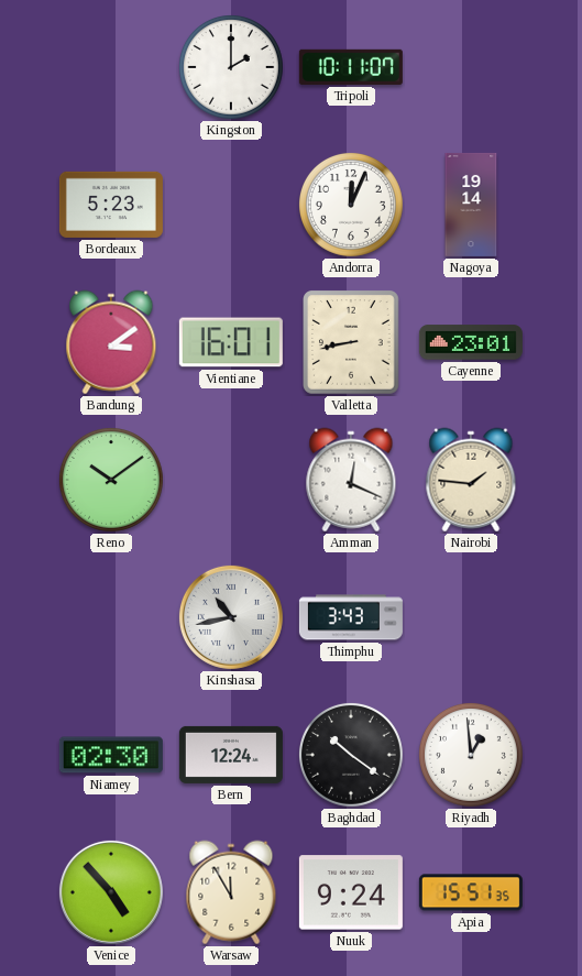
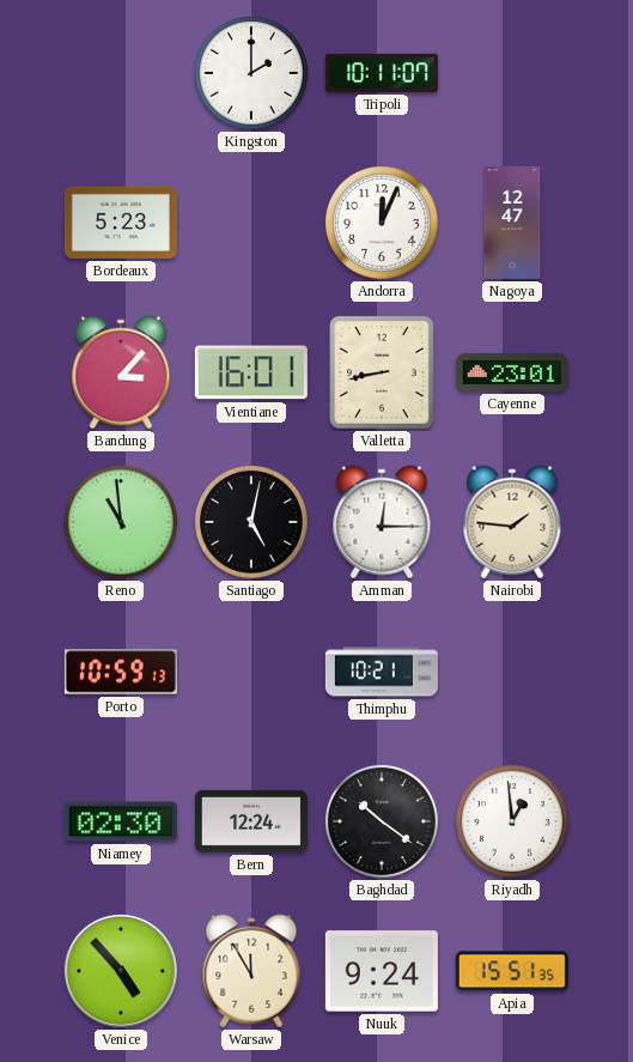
Nagoya: 19:14 -> 12:47
Bandung: 3:09 -> 3:07
Reno: 10:09 -> 10:59
Santiago: none -> 5:02
Amman: 12:19 -> 12:15
Porto: none -> 10:59
Kinshasa: 10:43 -> none
Thimphu: 3:43 -> 10:21
